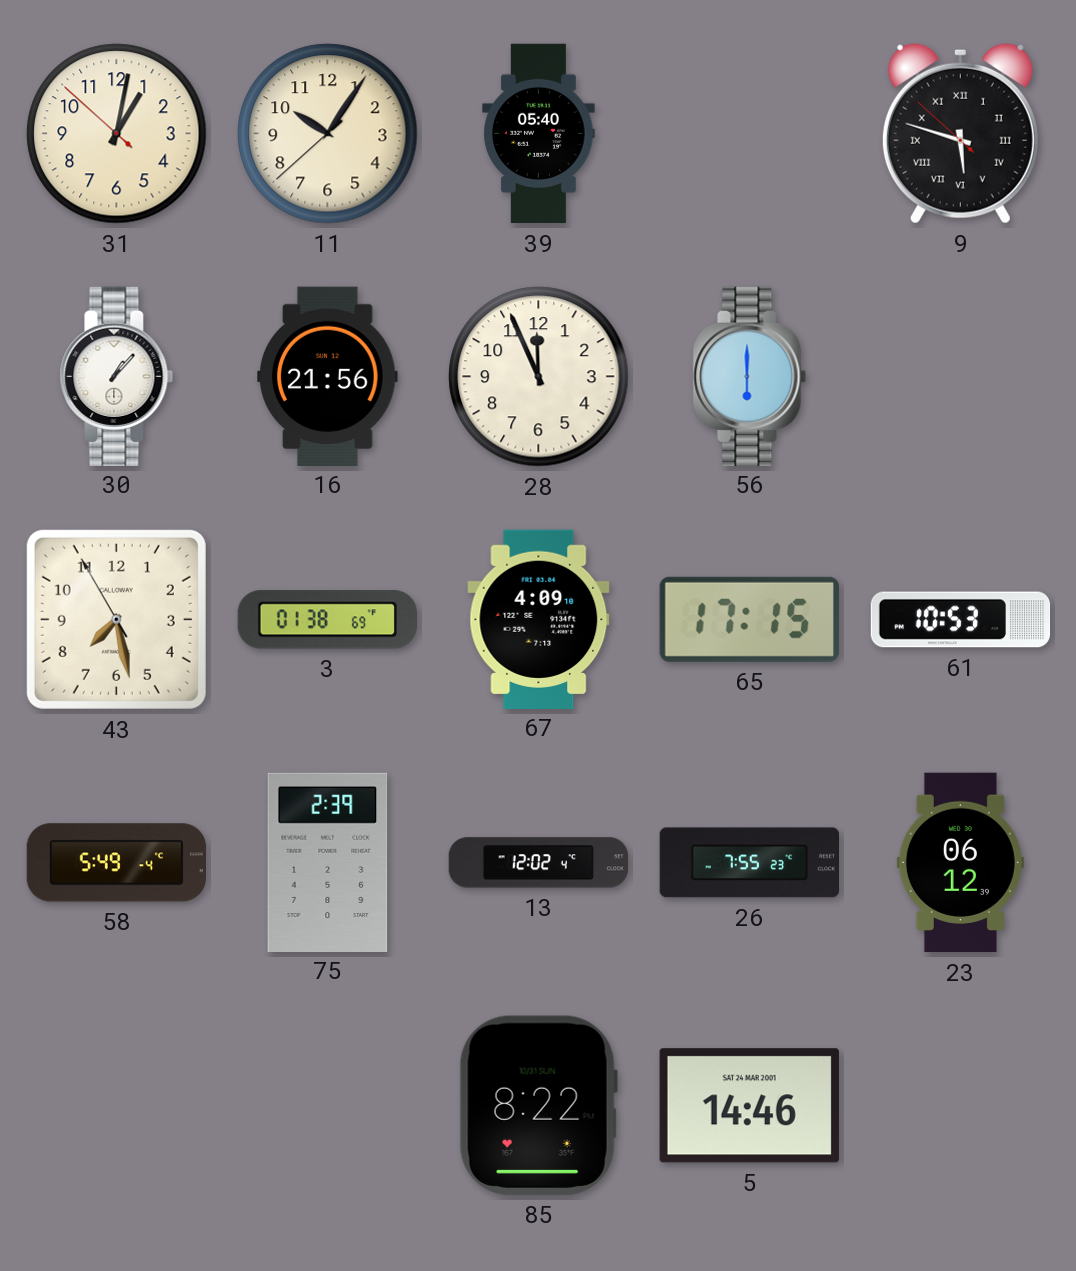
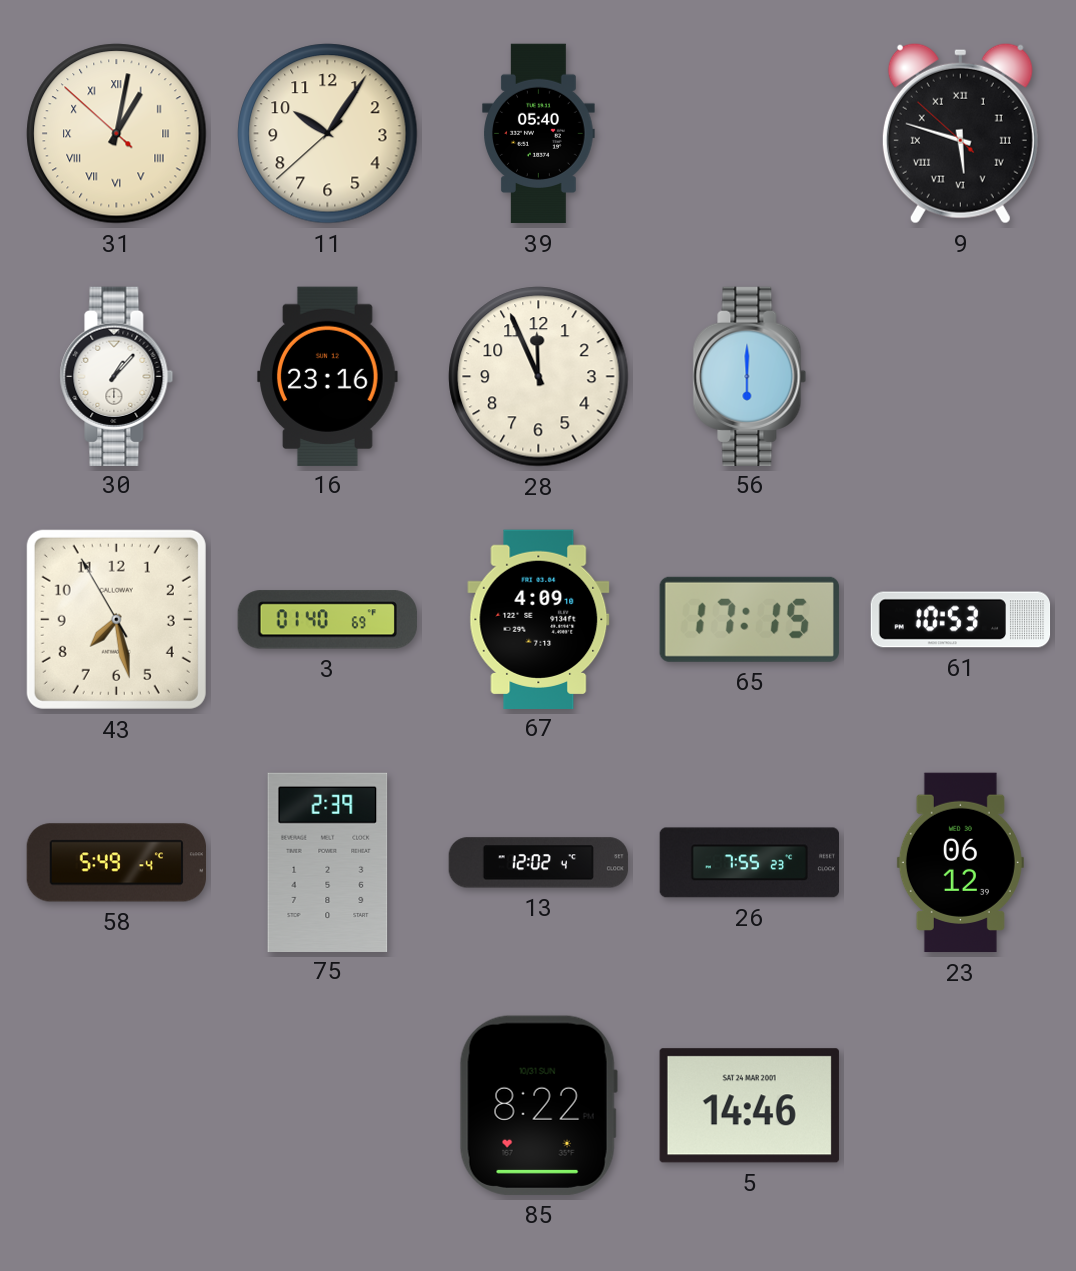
31 numerals: Arabic -> Roman
16: 21:56 -> 23:16
3: 01:38 -> 01:40
